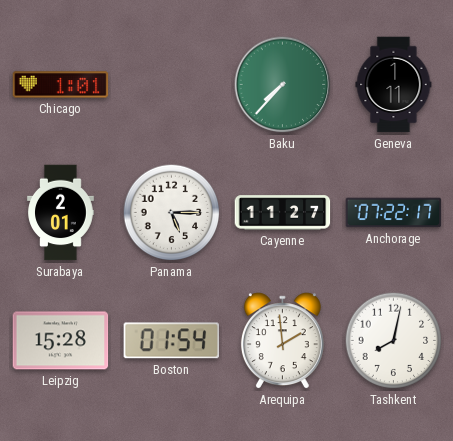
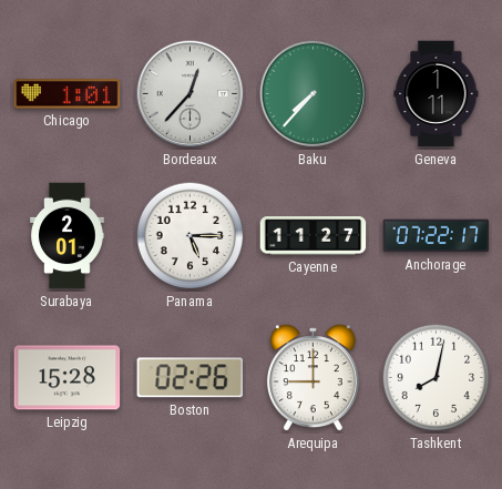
Bordeaux: none -> 12:37
Boston: 01:54 -> 02:26
Arequipa: 1:59 -> 9:00
